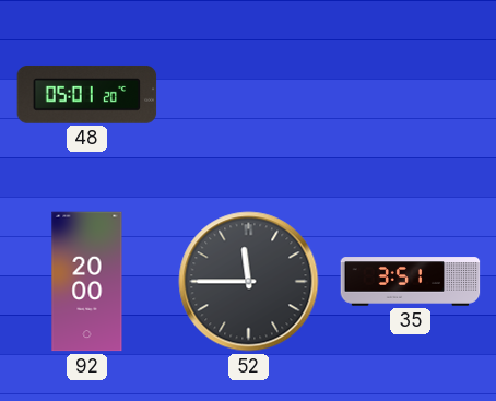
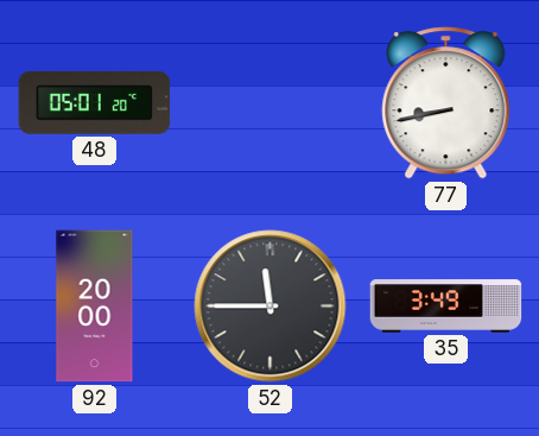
77: none -> 8:43
35: 3:51 -> 3:49
